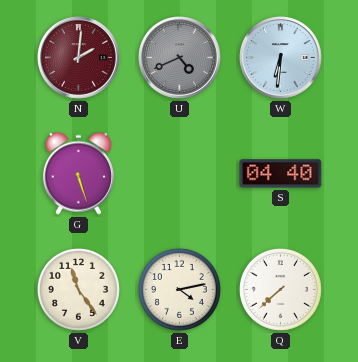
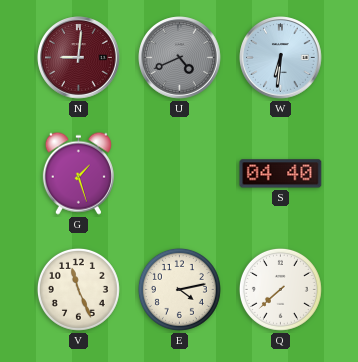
N: 2:01 -> 9:01
G: 5:27 -> 1:27
V: 11:24 -> 11:26
